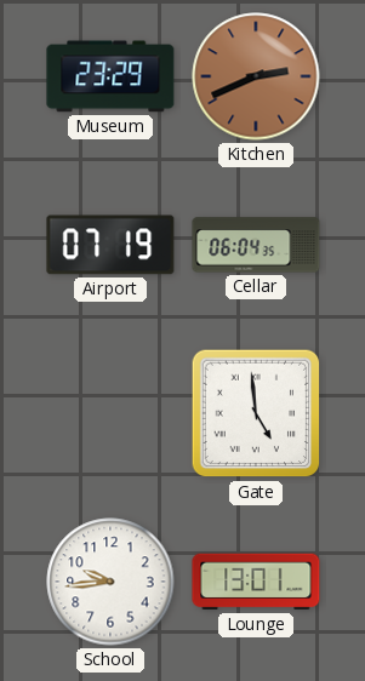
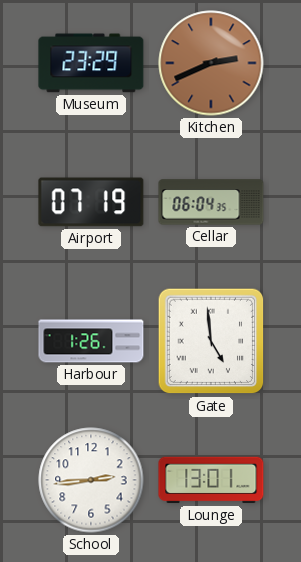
Harbour: none -> 1:26
School: 9:44 -> 2:44
